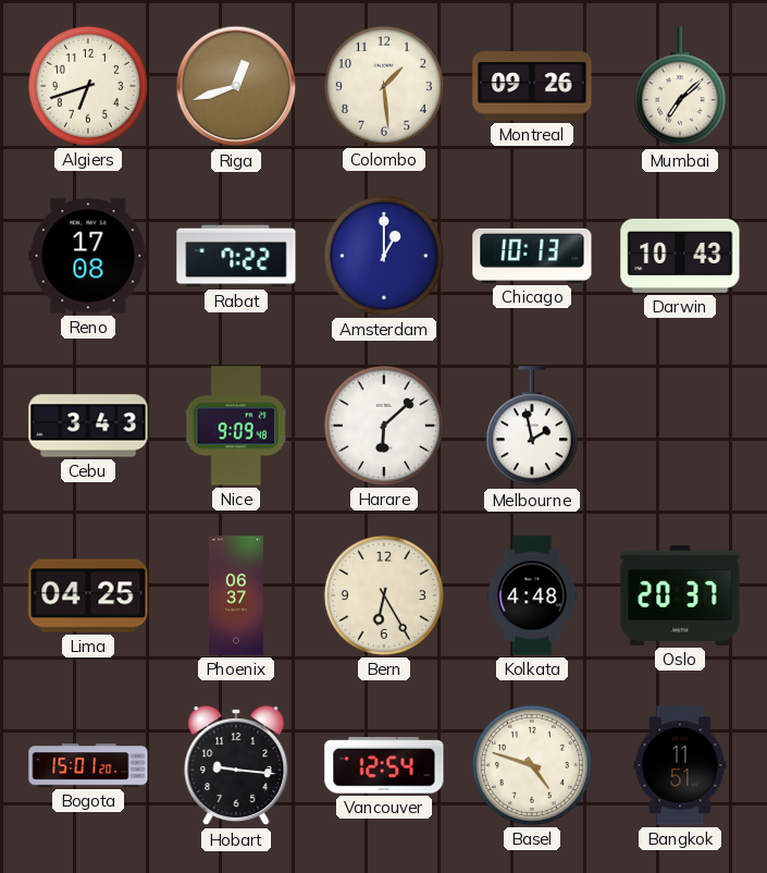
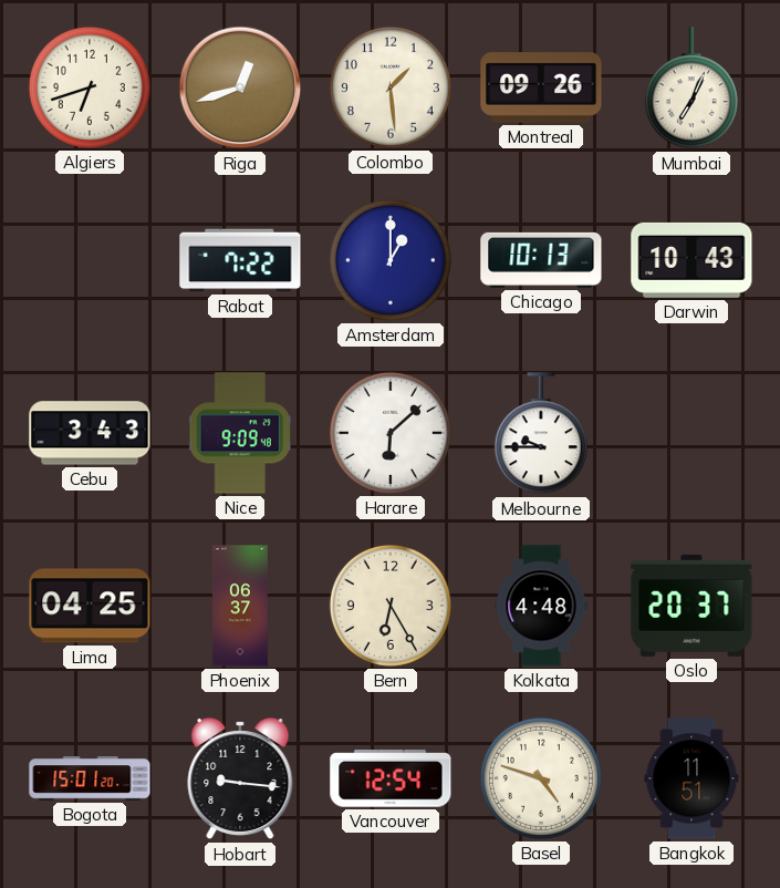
Mumbai: 7:08 -> 7:04
Reno: 17:08 -> none
Melbourne: 1:58 -> 9:45
